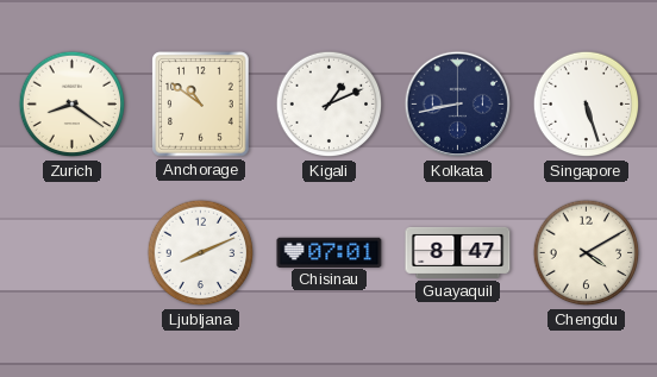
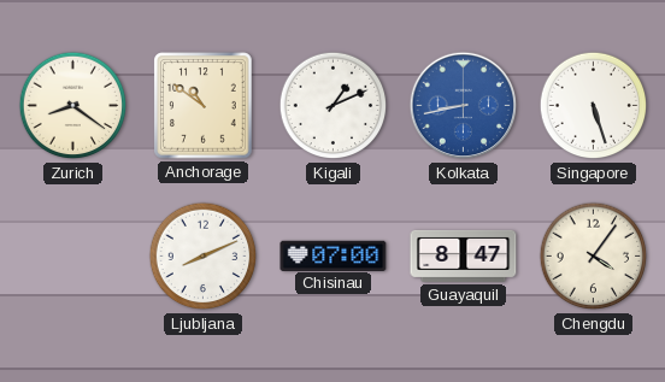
Kolkata dial: navy -> blue
Chisinau: 07:01 -> 07:00
Chengdu: 4:10 -> 4:06
